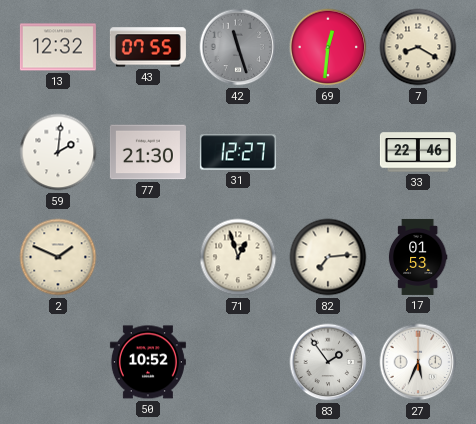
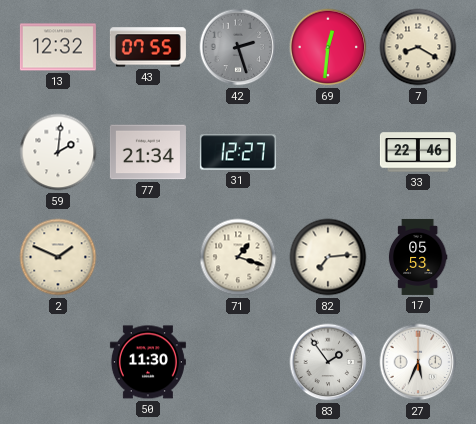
42: 11:27 -> 2:27
77: 21:30 -> 21:34
71: 12:57 -> 1:18
17: 01:53 -> 05:53
50: 10:52 -> 11:30
